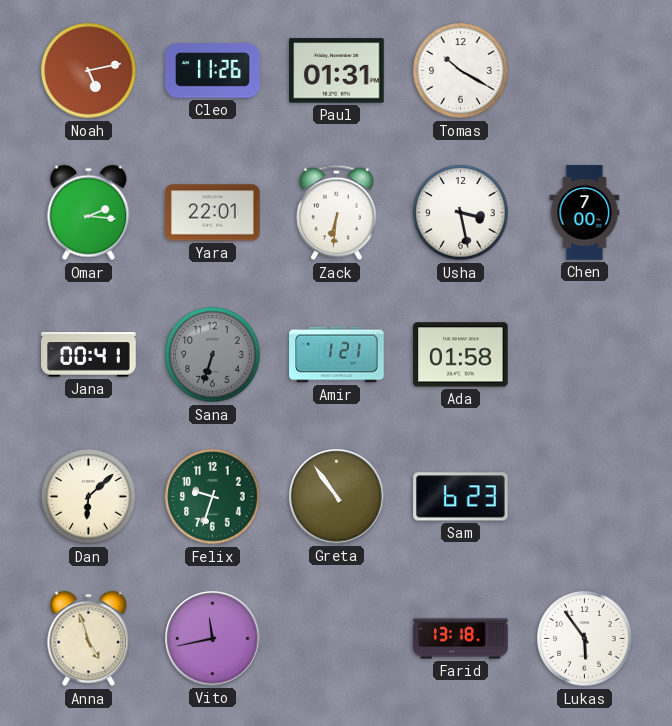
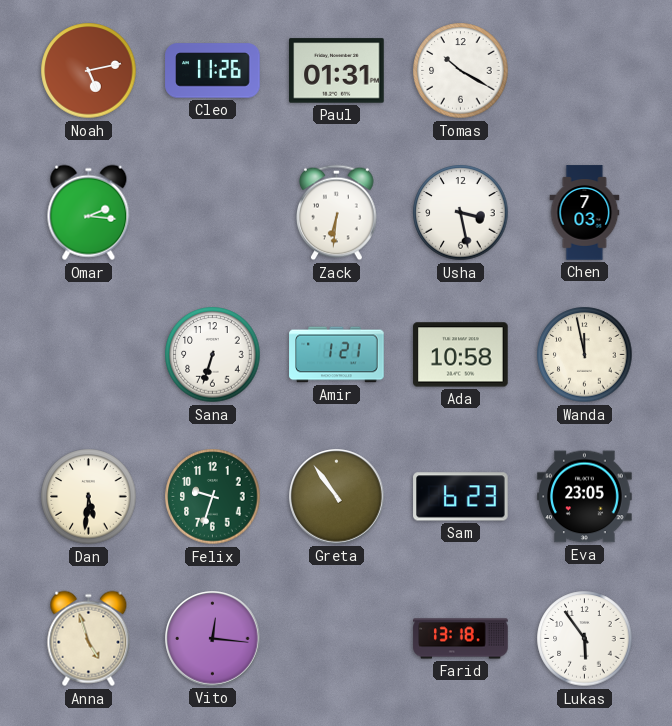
Yara: 22:01 -> none
Chen: 7:00 -> 7:03
Jana: 00:41 -> none
Sana dial: grey -> white
Ada: 01:58 -> 10:58
Wanda: none -> 11:58
Dan: 6:08 -> 5:31
Eva: none -> 23:05
Vito: 11:43 -> 12:16
